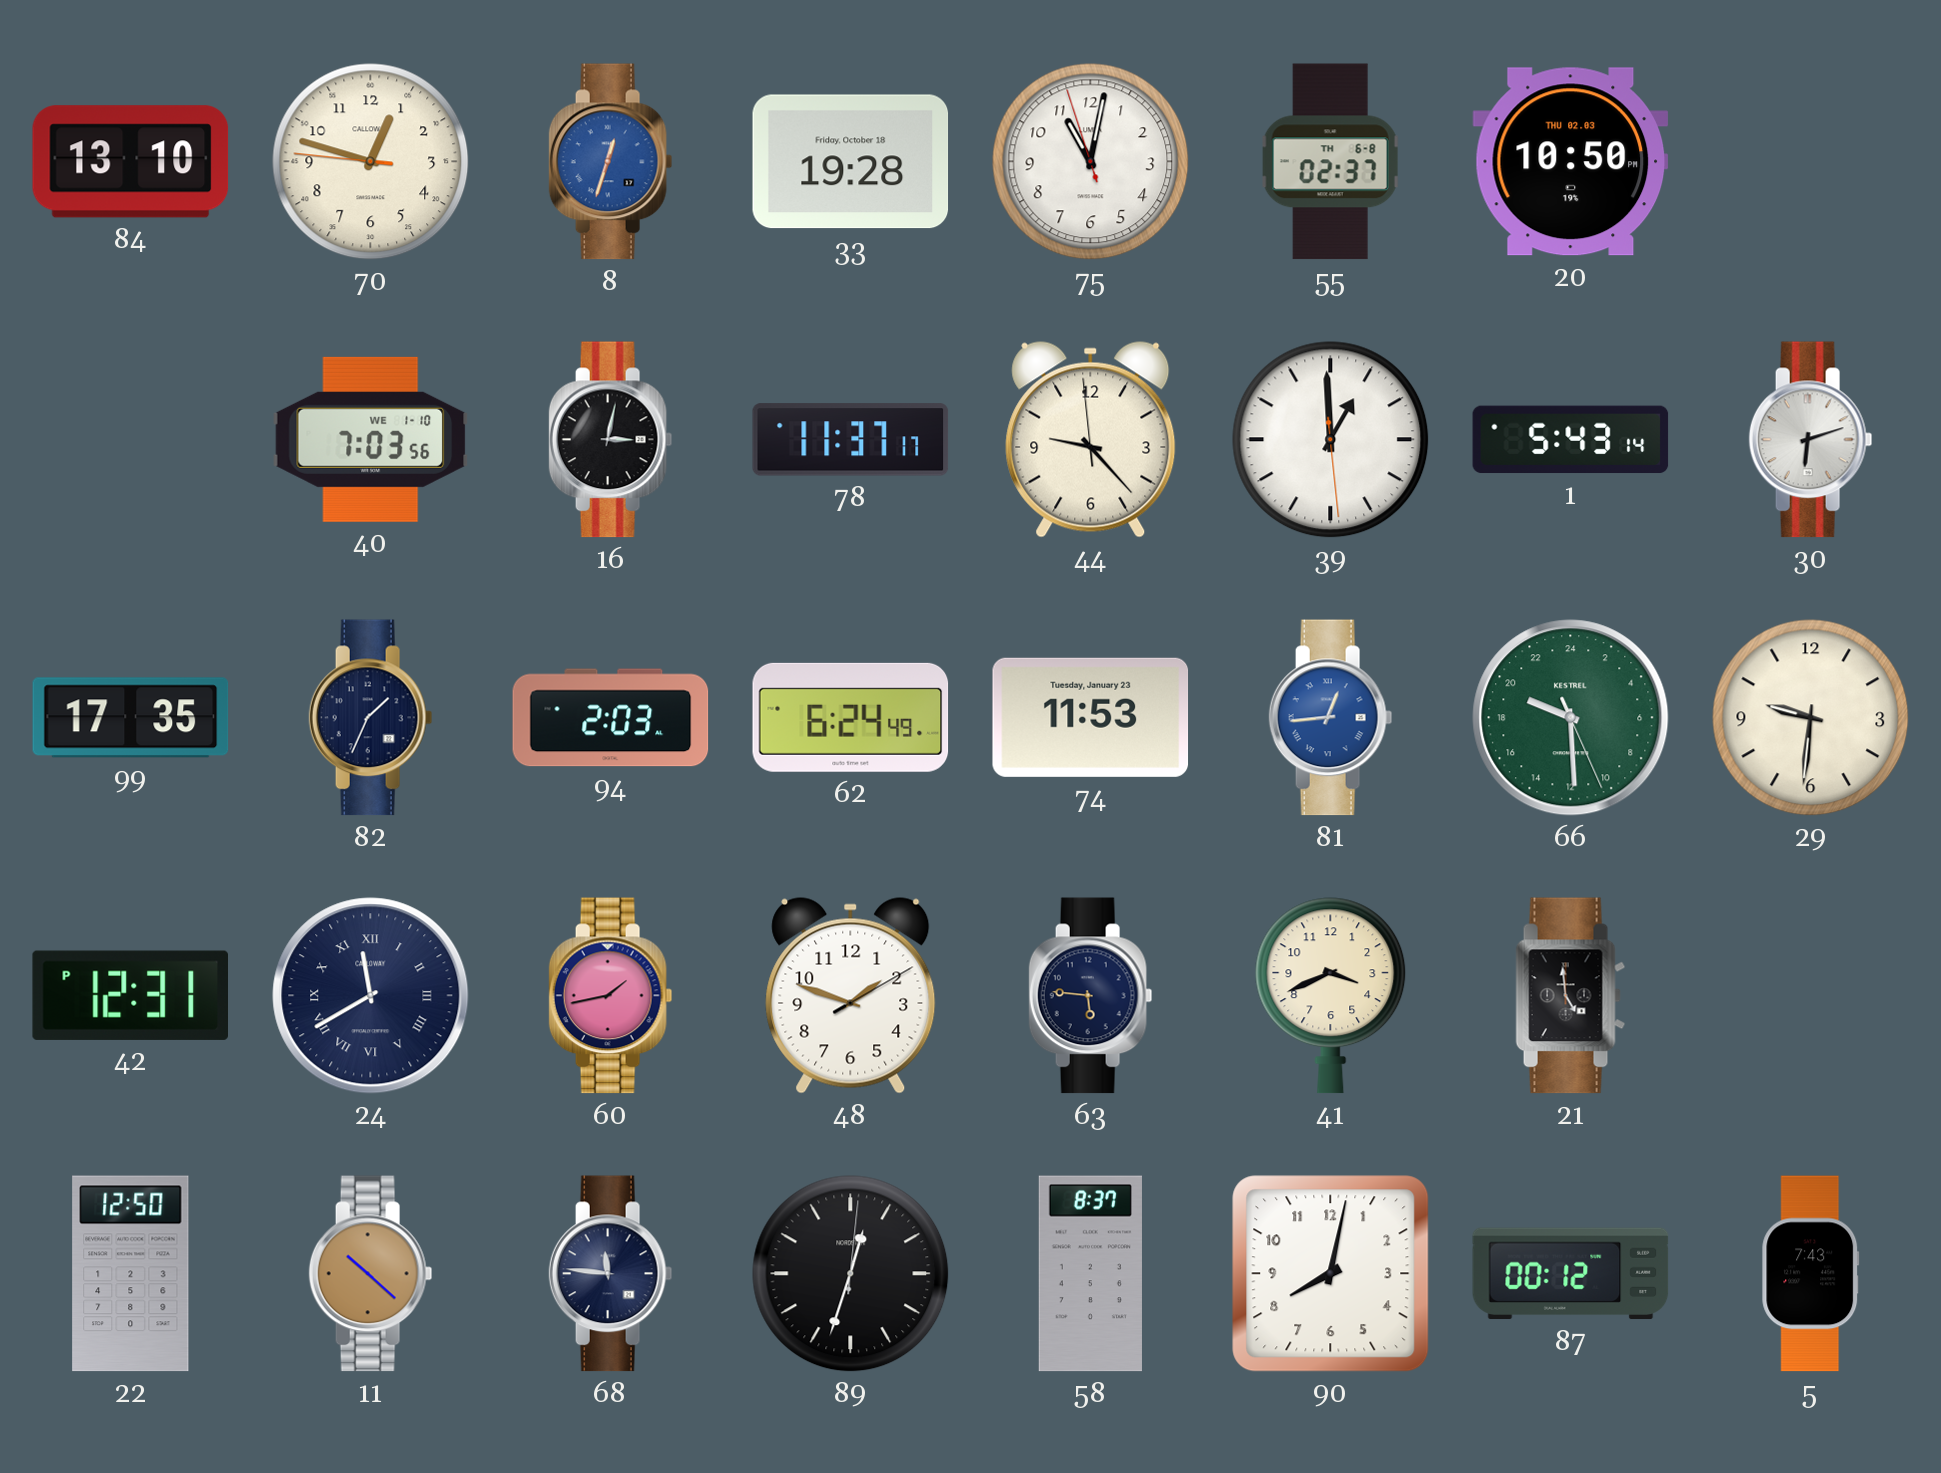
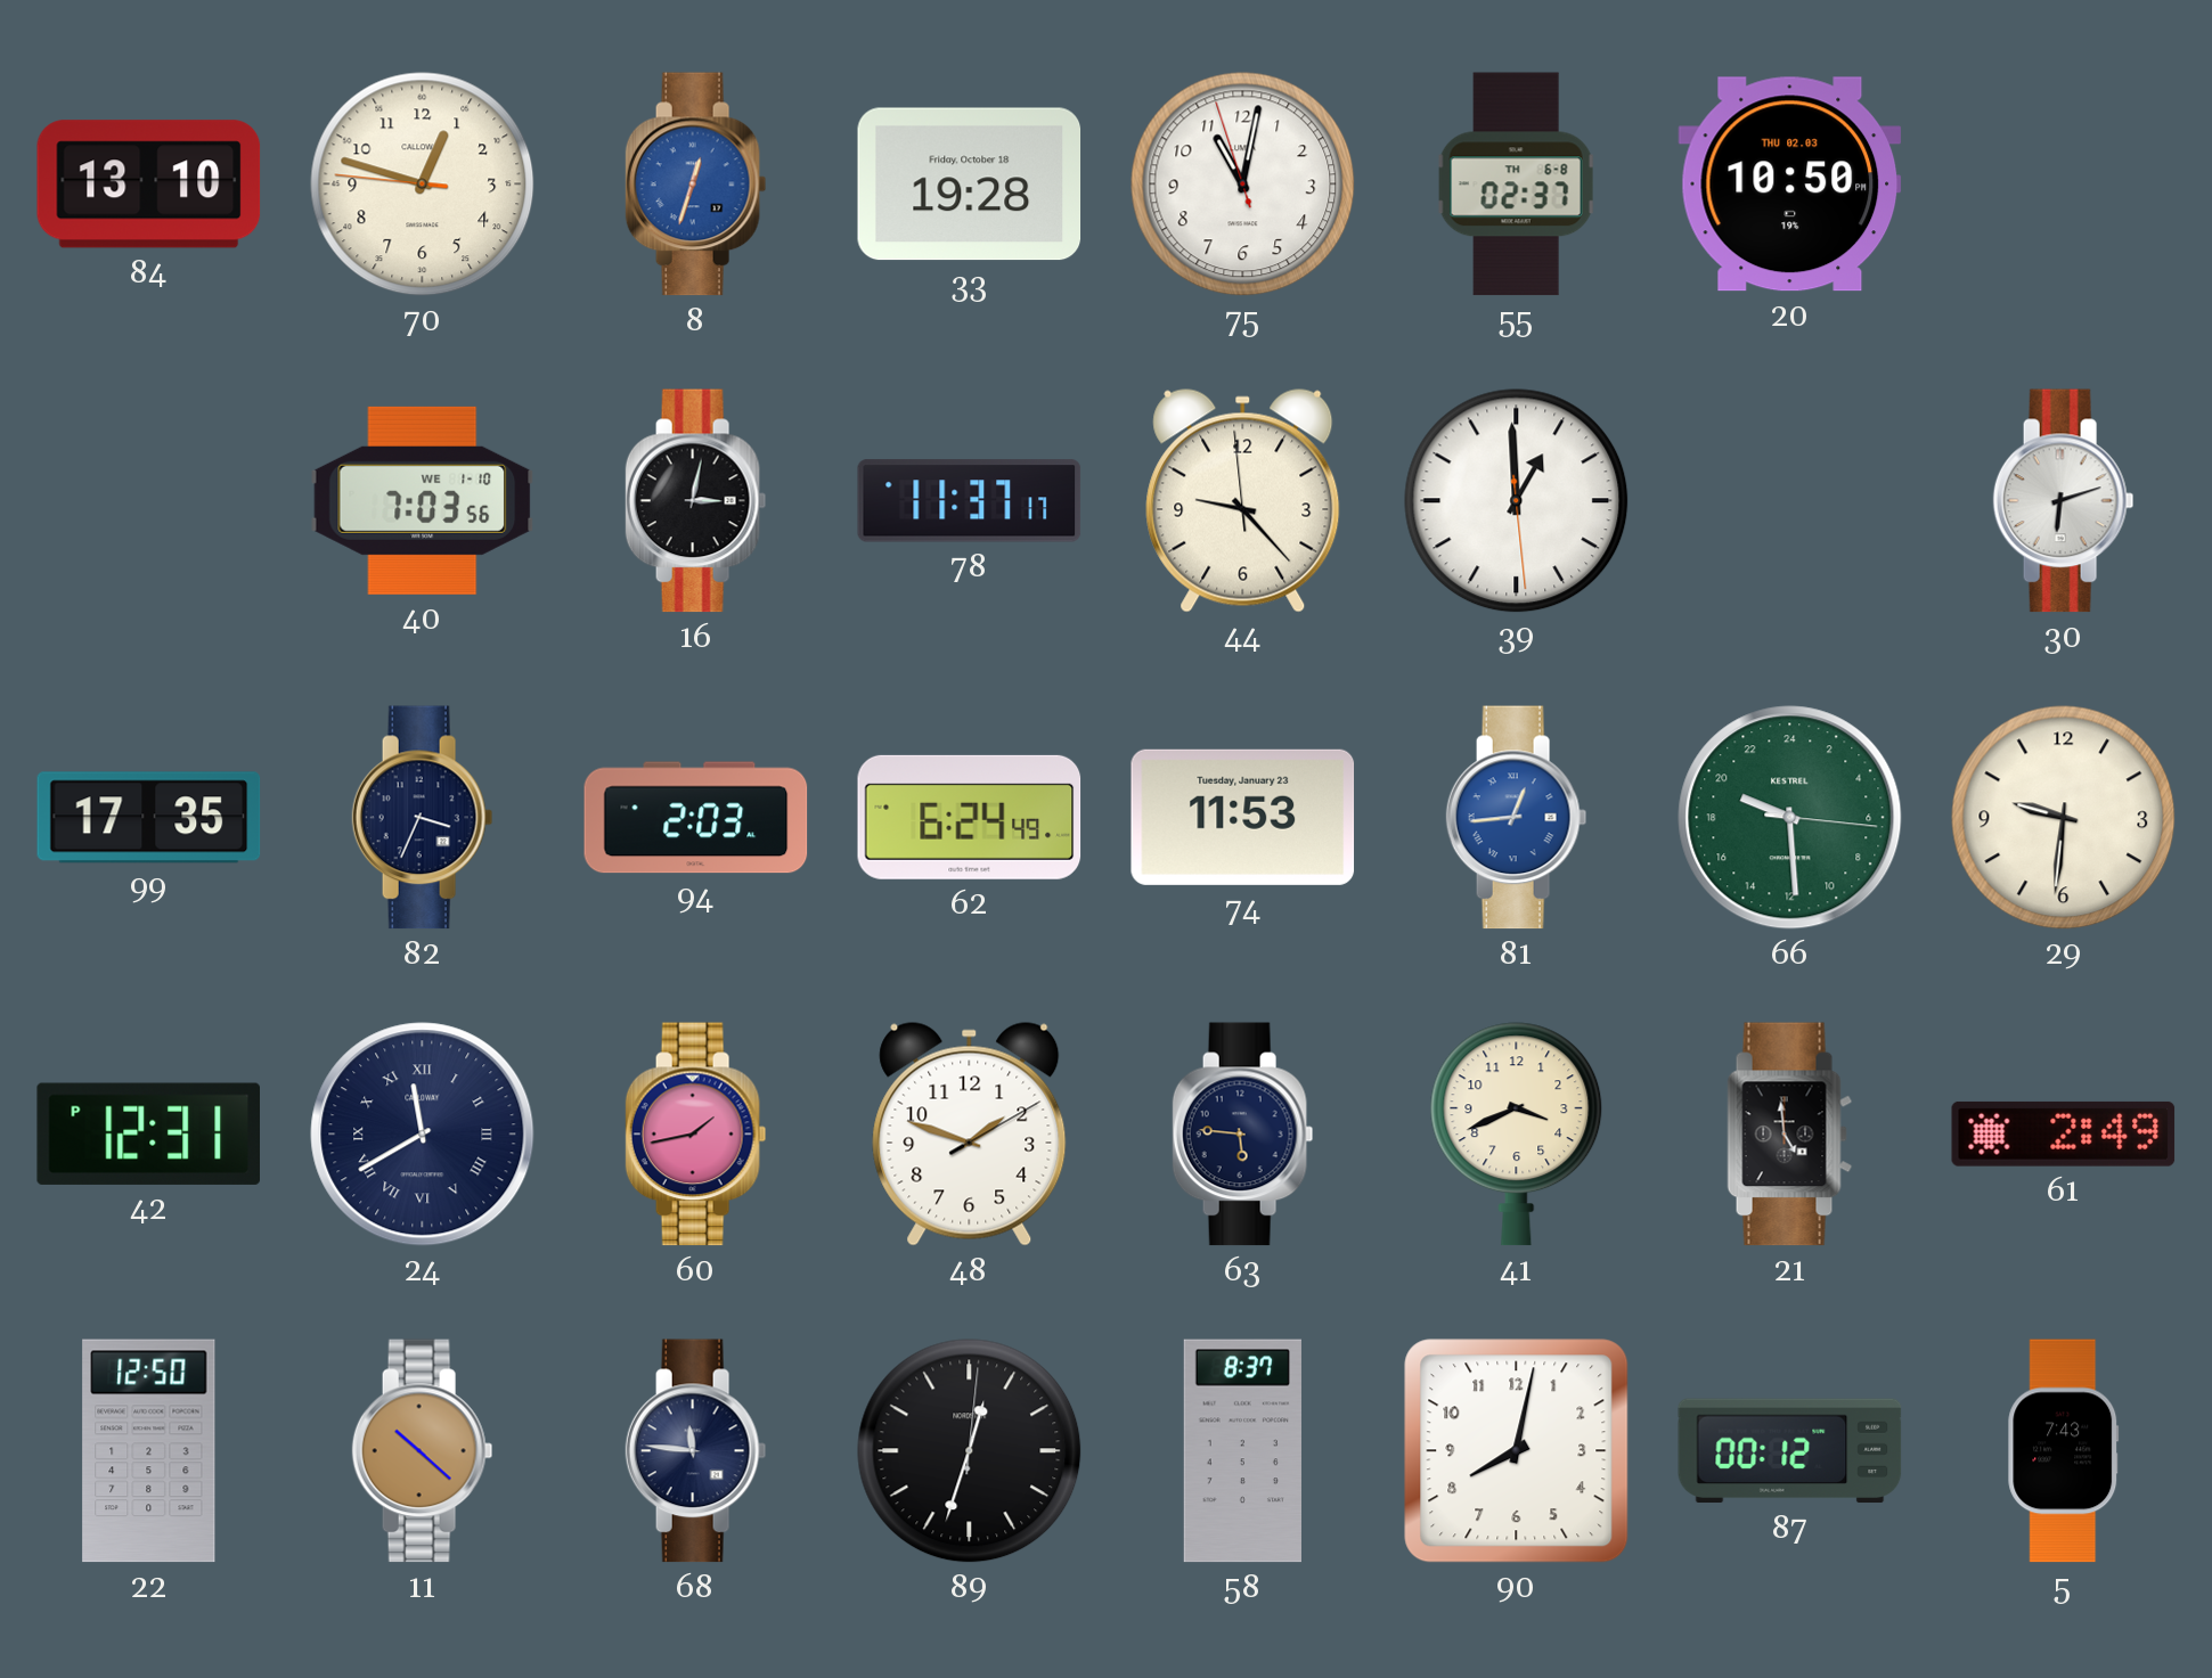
1: 5:43 -> none
82: 1:34 -> 3:34
66: 19:29:26 -> 19:29:16
61: none -> 2:49
